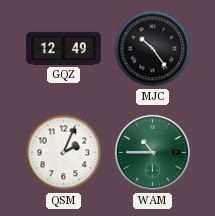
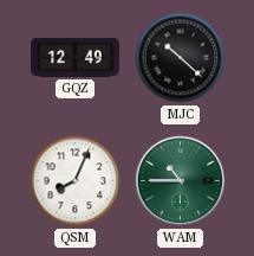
MJC: 10:24 -> 10:22
QSM: 2:04 -> 8:04
